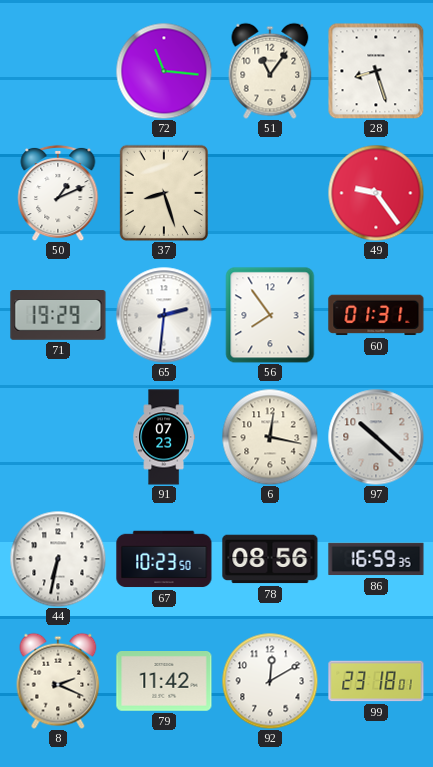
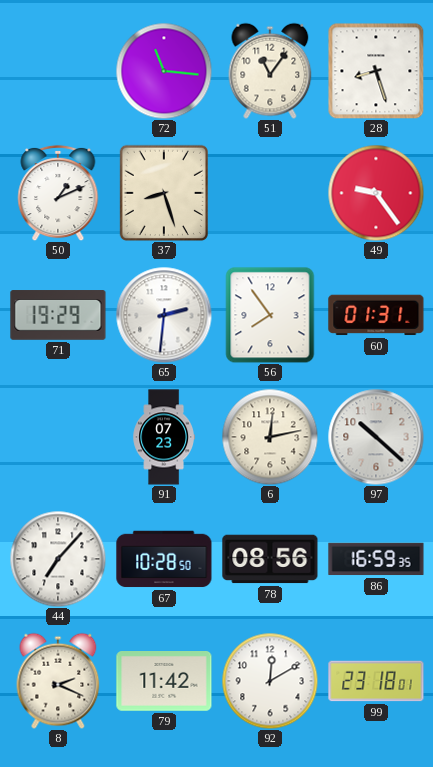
6: 12:17 -> 12:13
44: 6:32 -> 7:07
67: 10:23 -> 10:28
